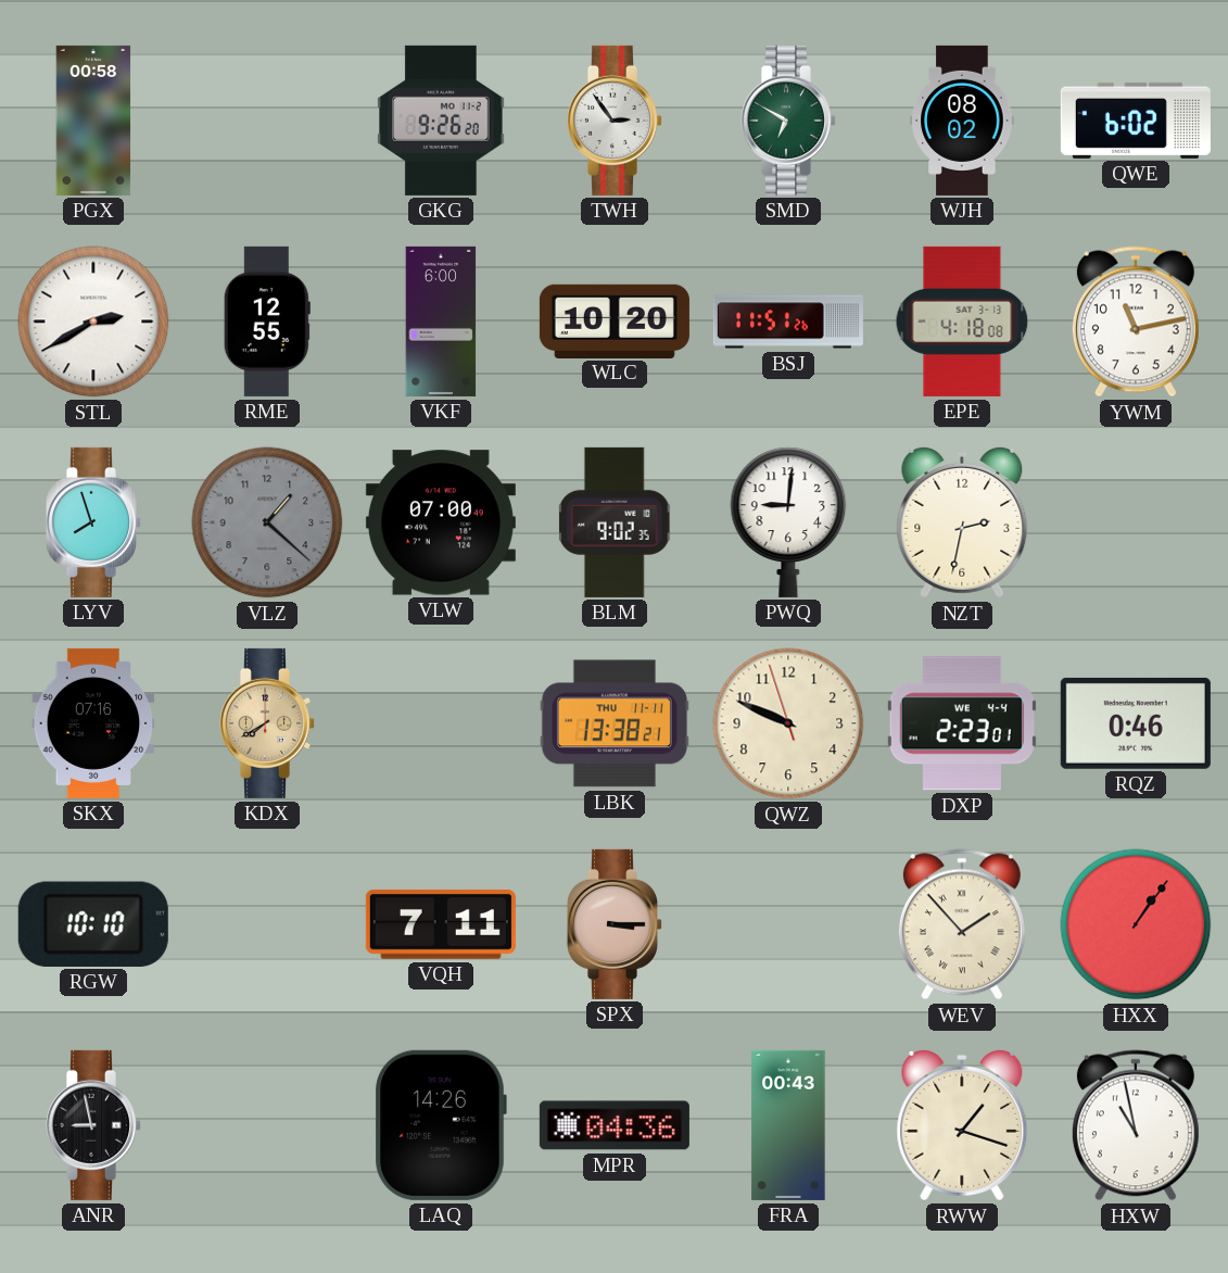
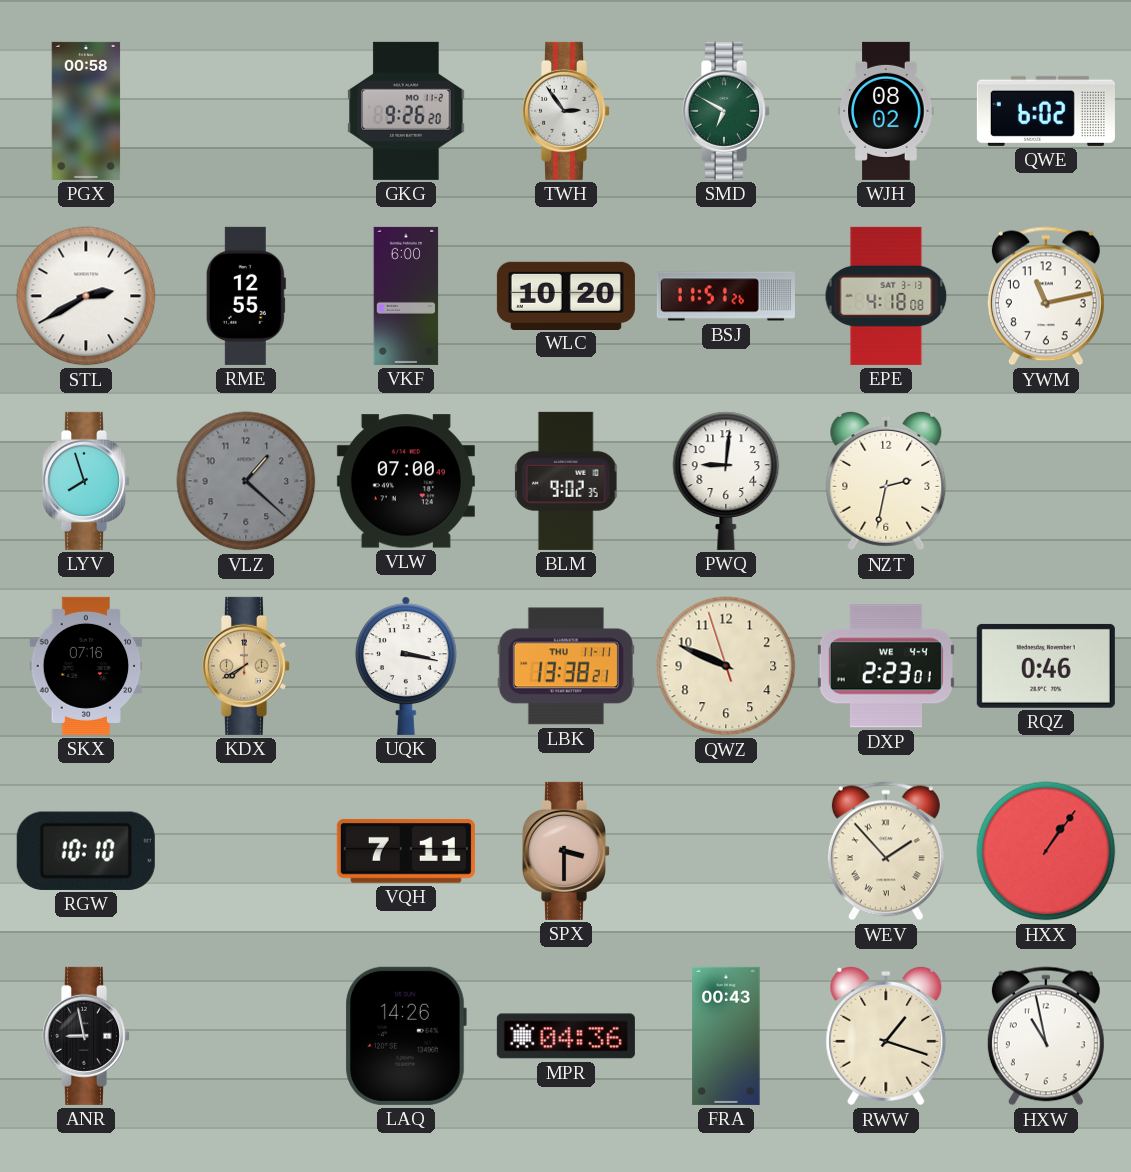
UQK: none -> 3:17
SPX: 3:15 -> 3:30
